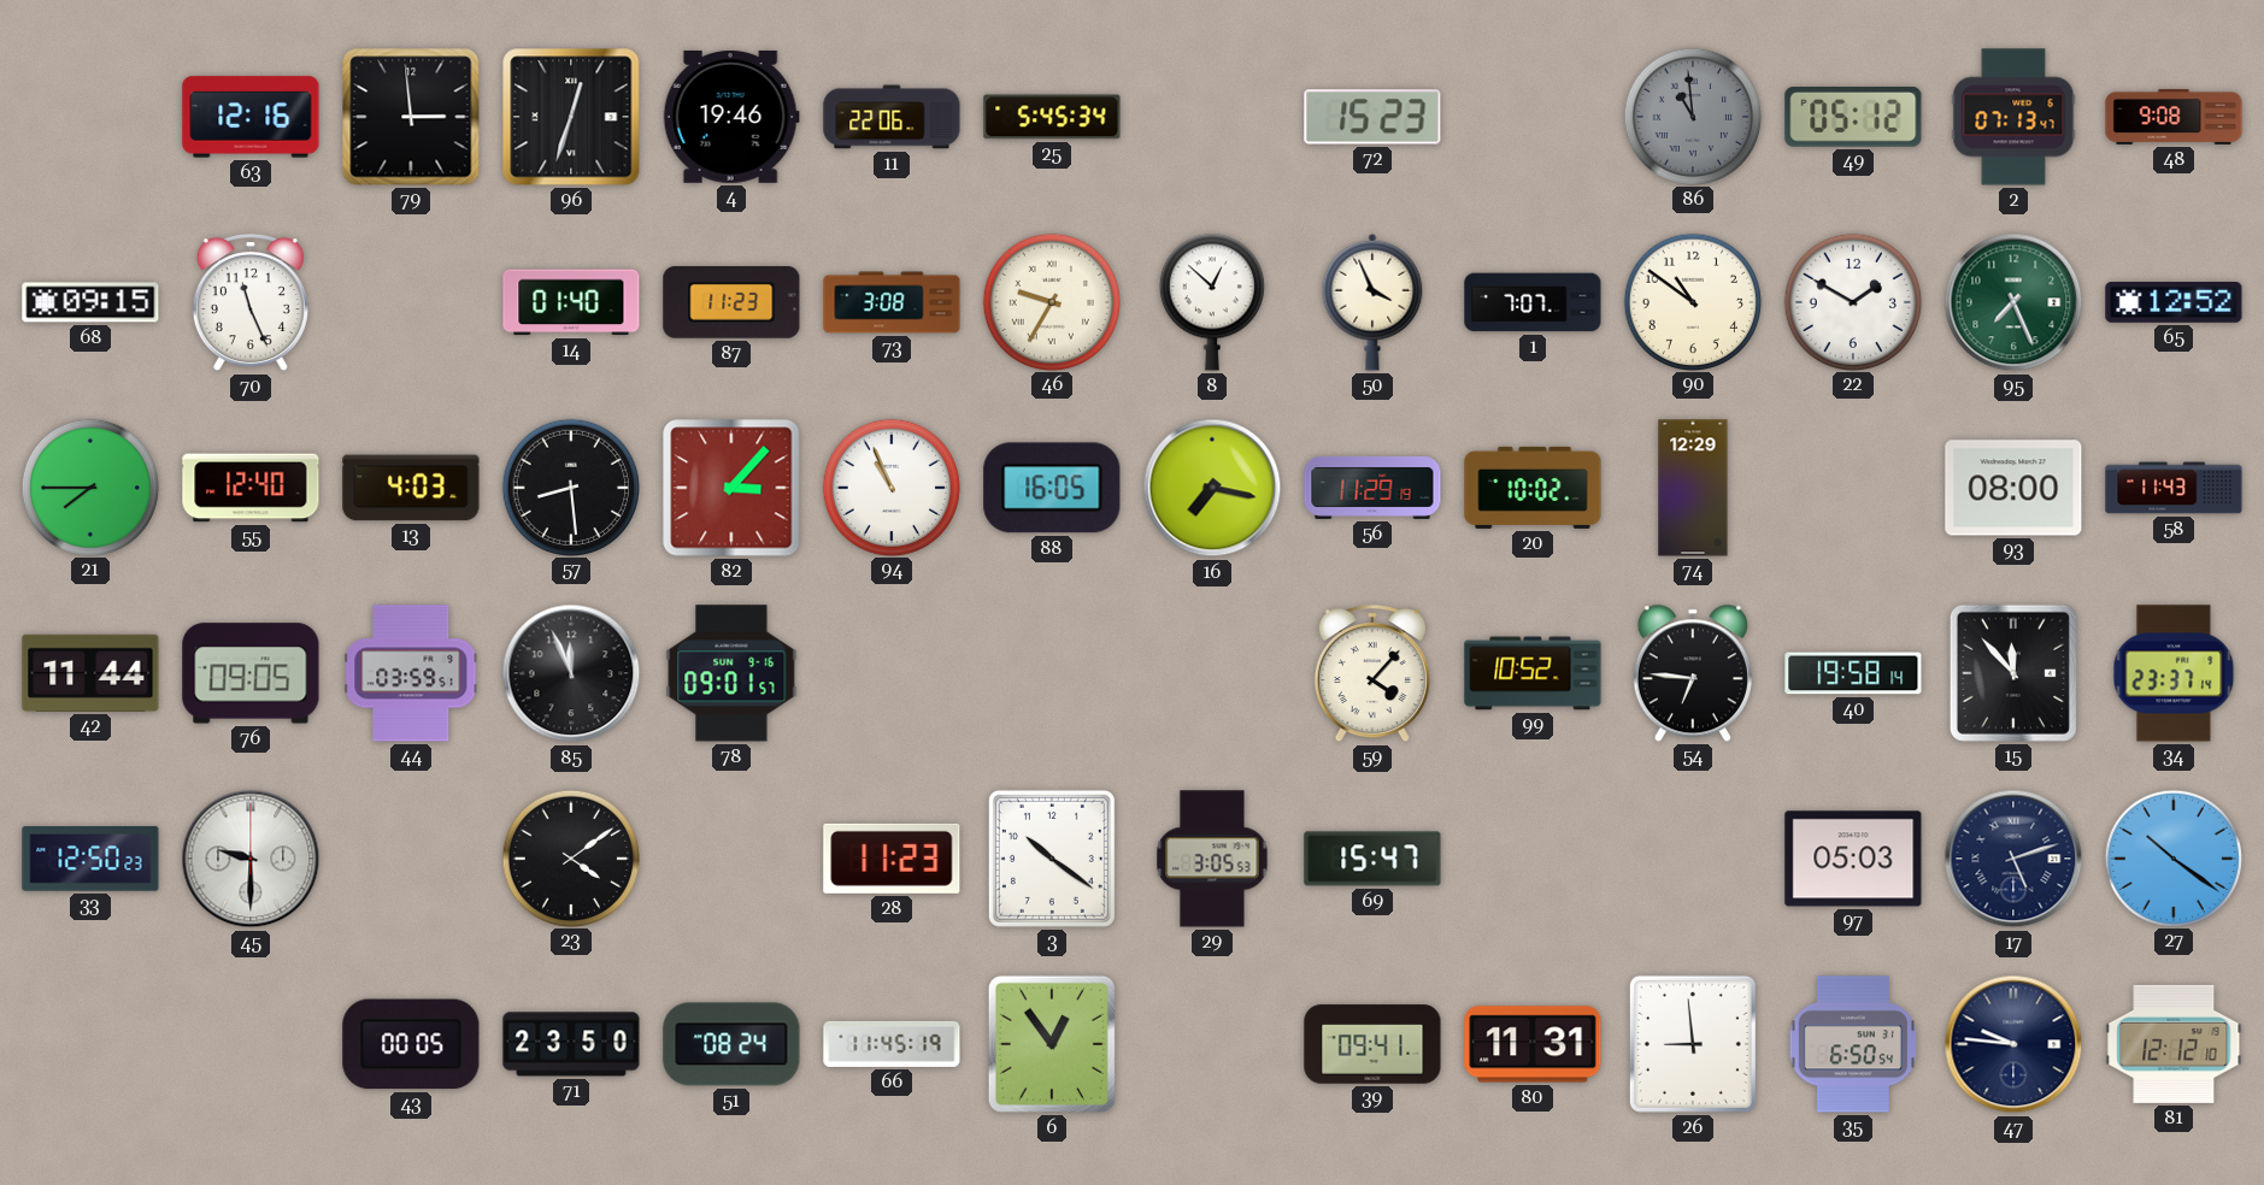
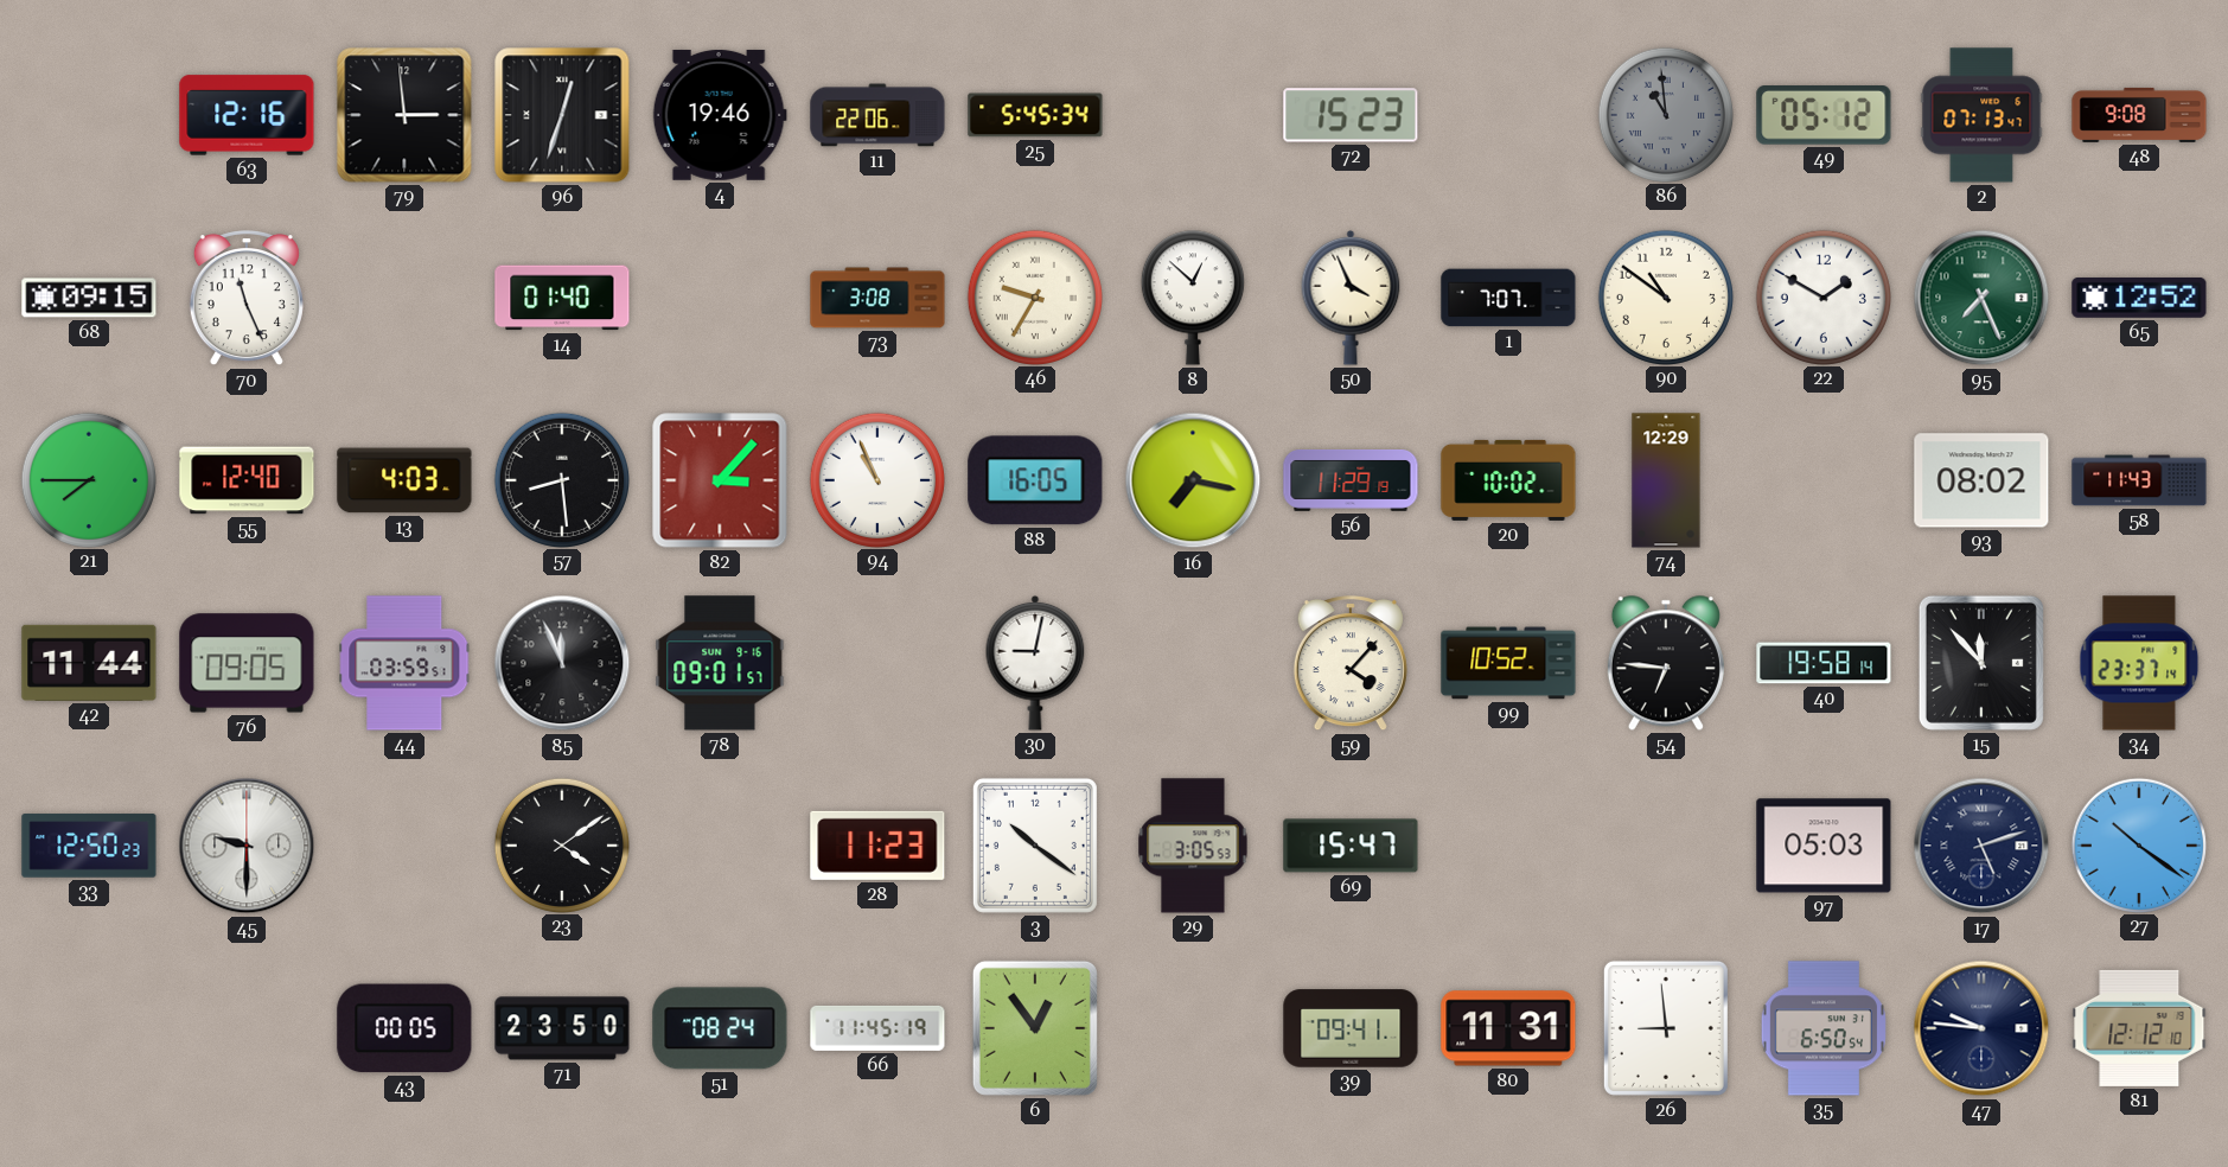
87: 11:23 -> none
93: 08:00 -> 08:02
30: none -> 9:02
